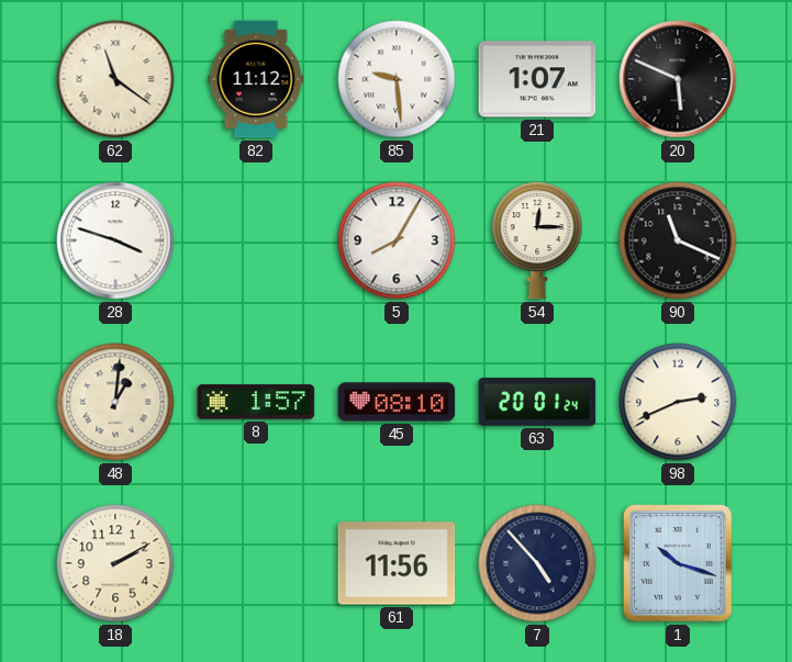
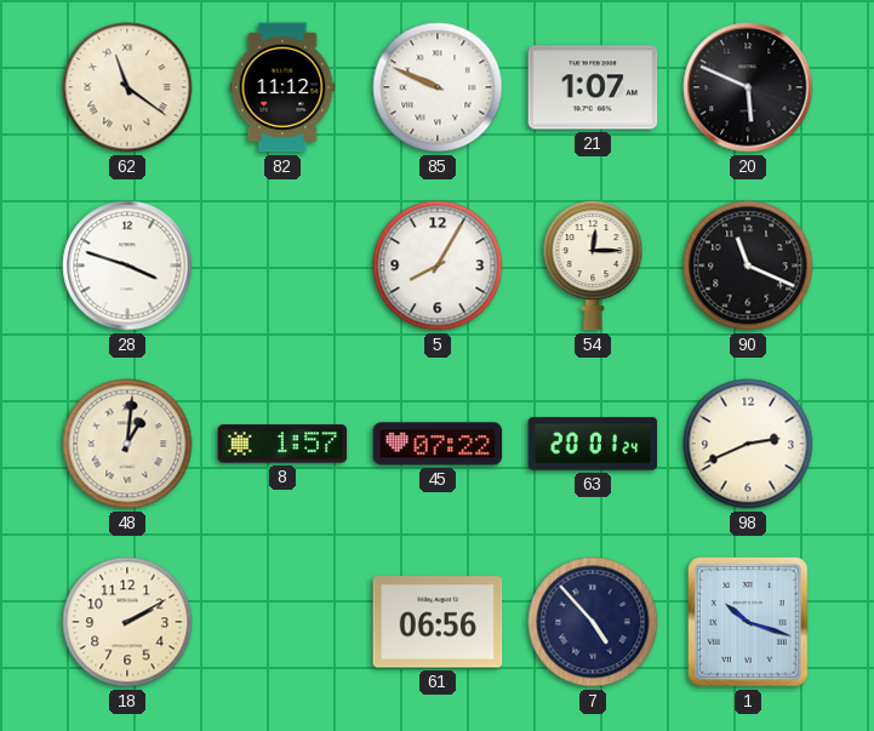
85: 9:29 -> 9:49
45: 08:10 -> 07:22
61: 11:56 -> 06:56
